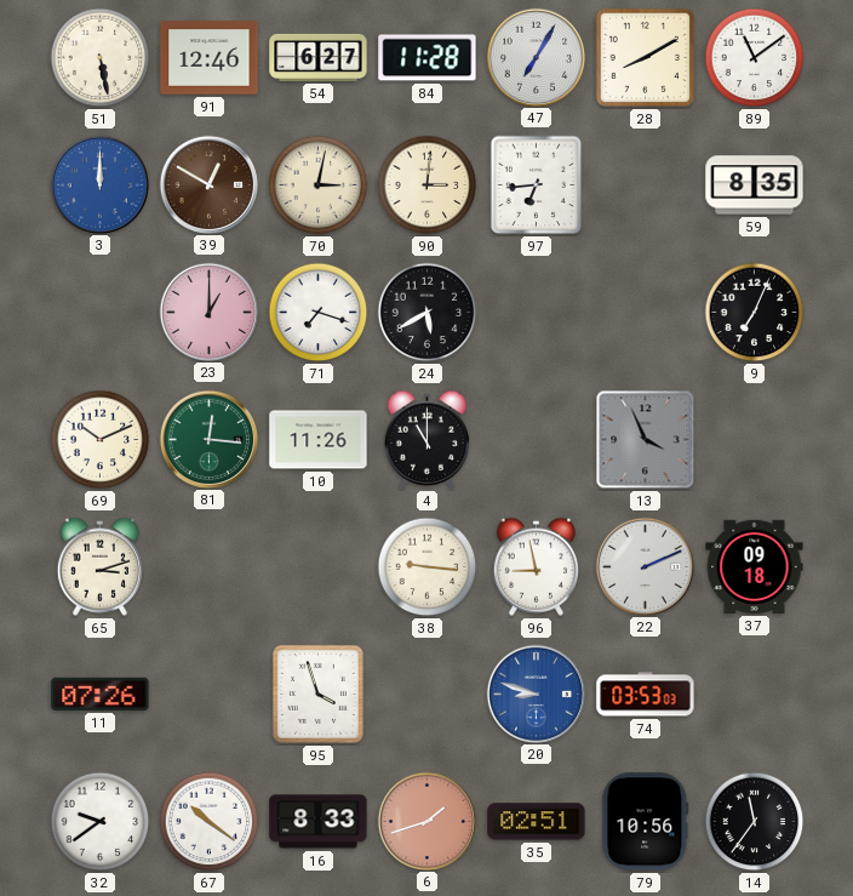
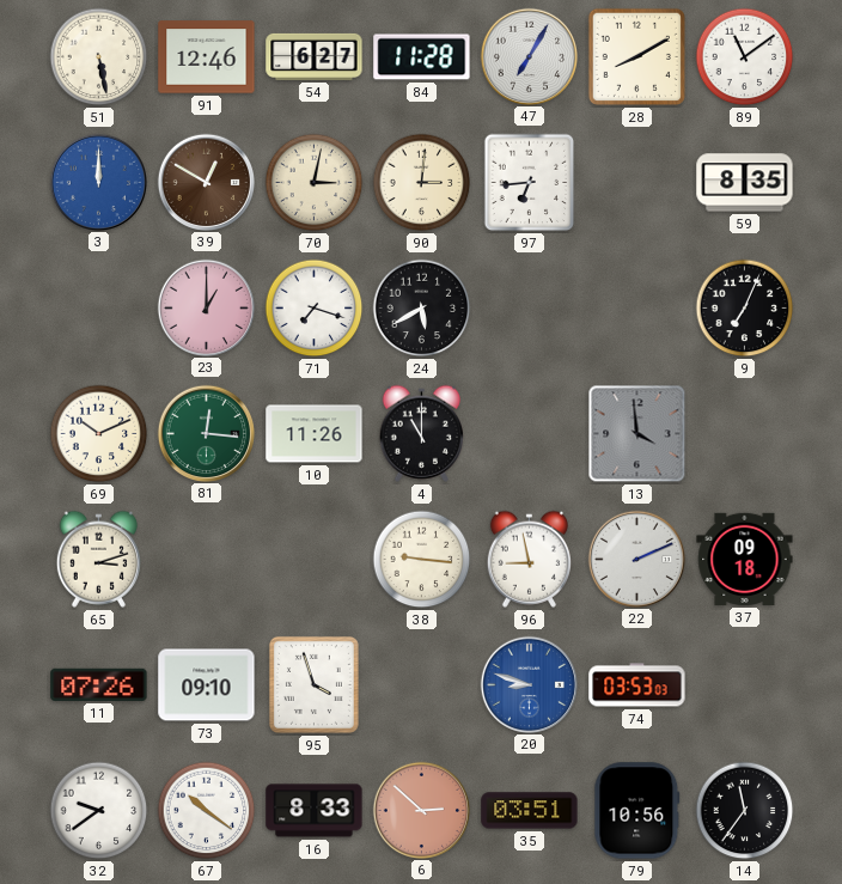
13: 3:56 -> 3:59
73: none -> 09:10
6: 1:42 -> 2:52
35: 02:51 -> 03:51
